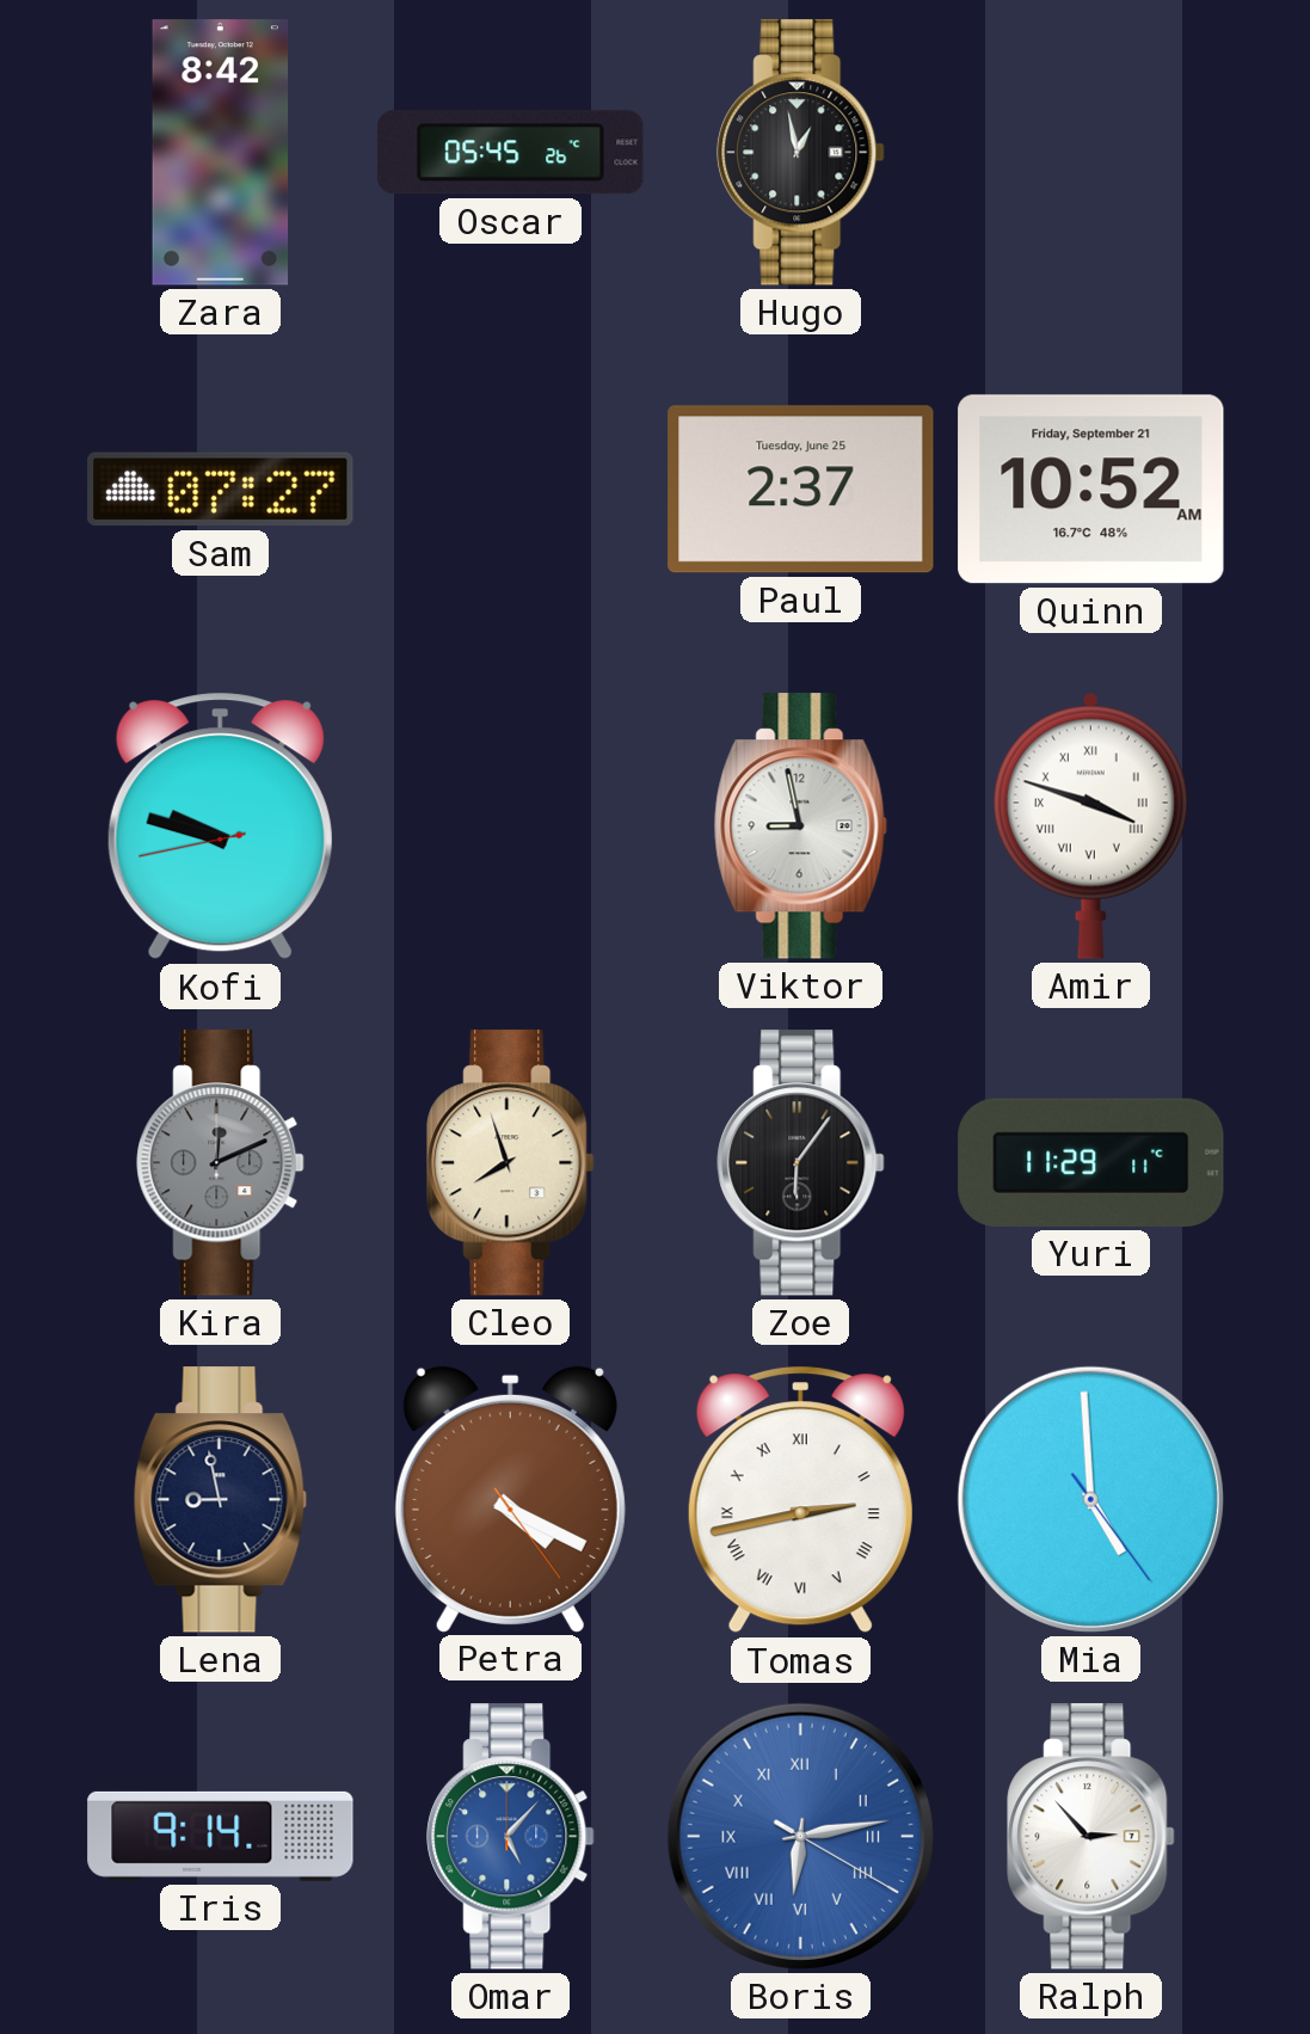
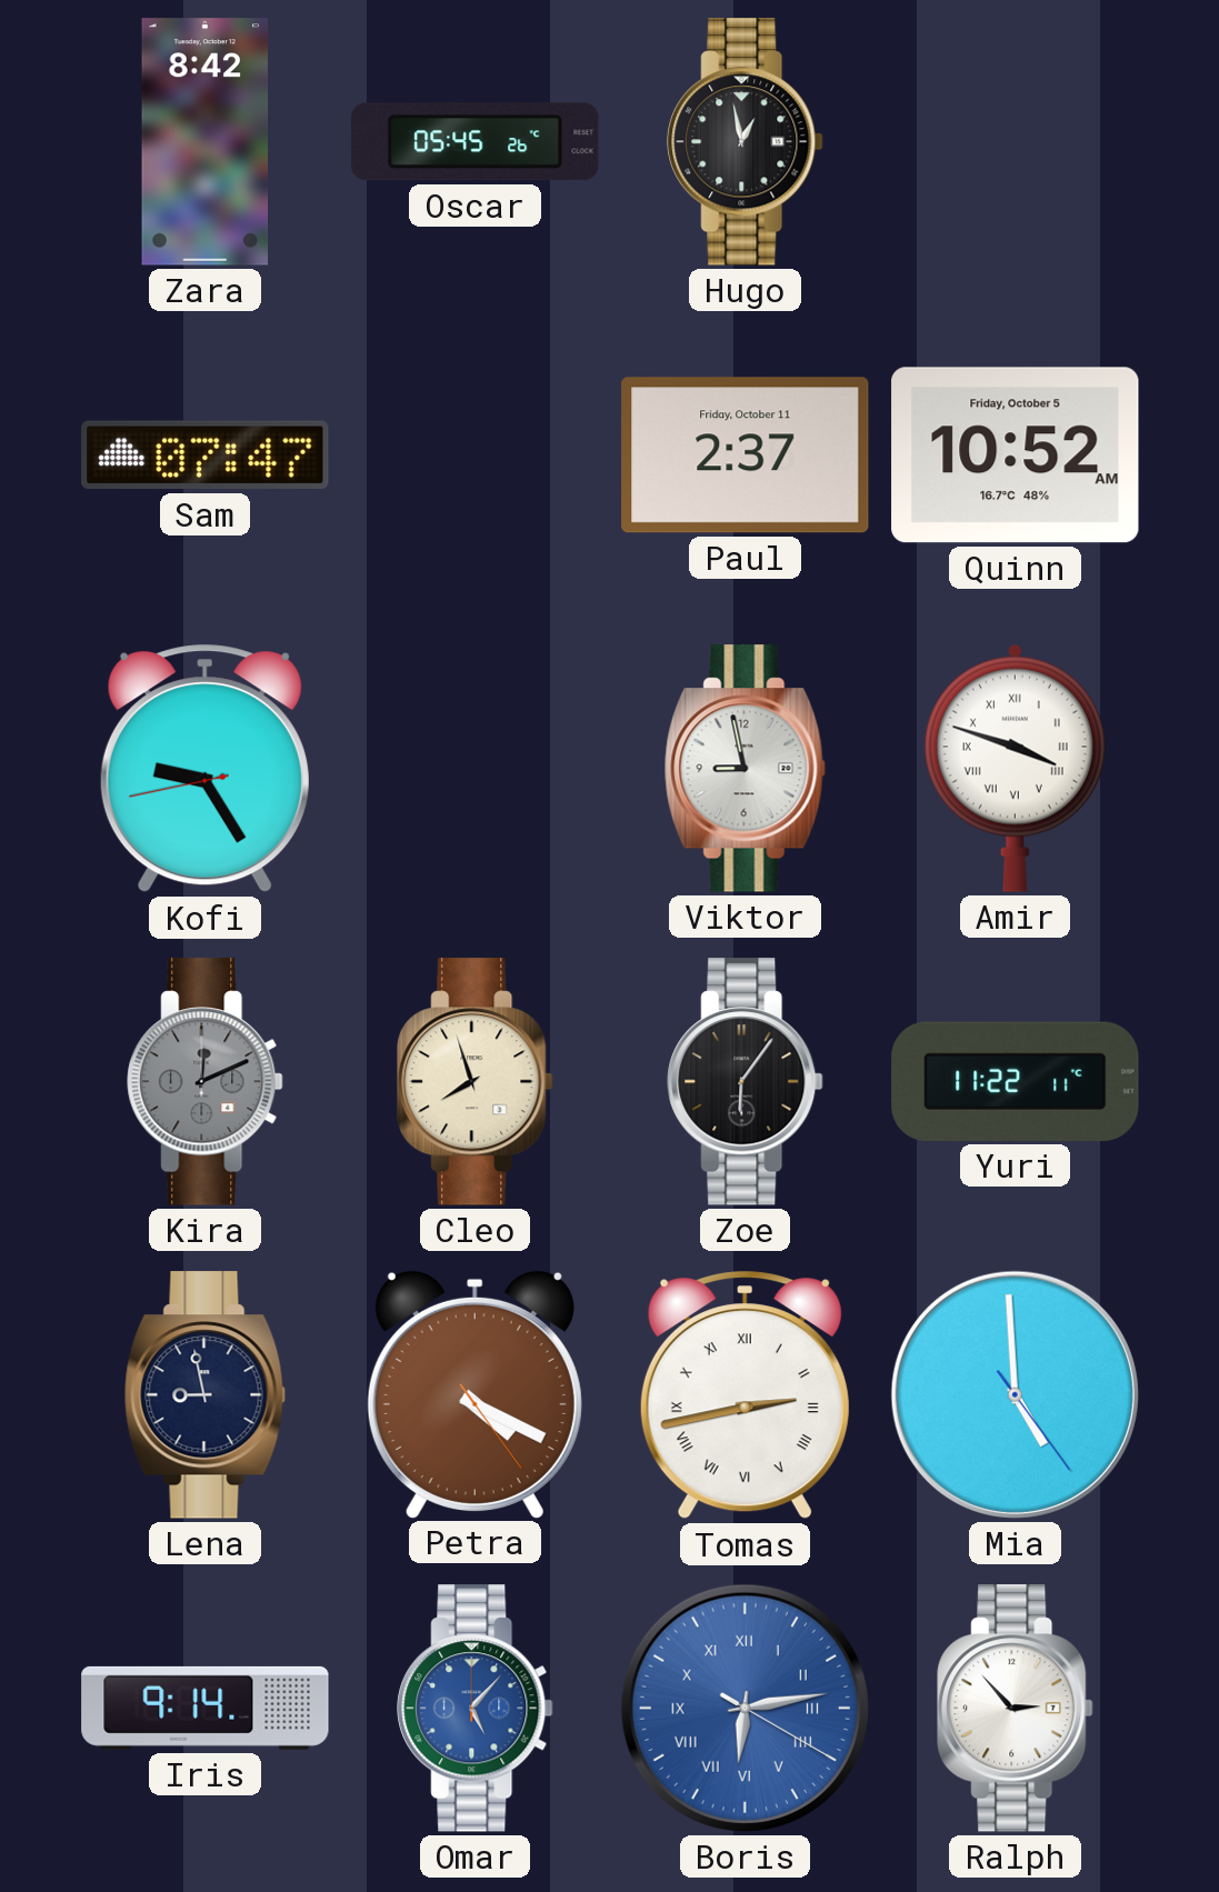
Sam: 07:27 -> 07:47
Paul date: Tuesday, June 25 -> Friday, October 11
Quinn date: Friday, September 21 -> Friday, October 5
Kofi: 9:47 -> 9:24
Yuri: 11:29 -> 11:22
